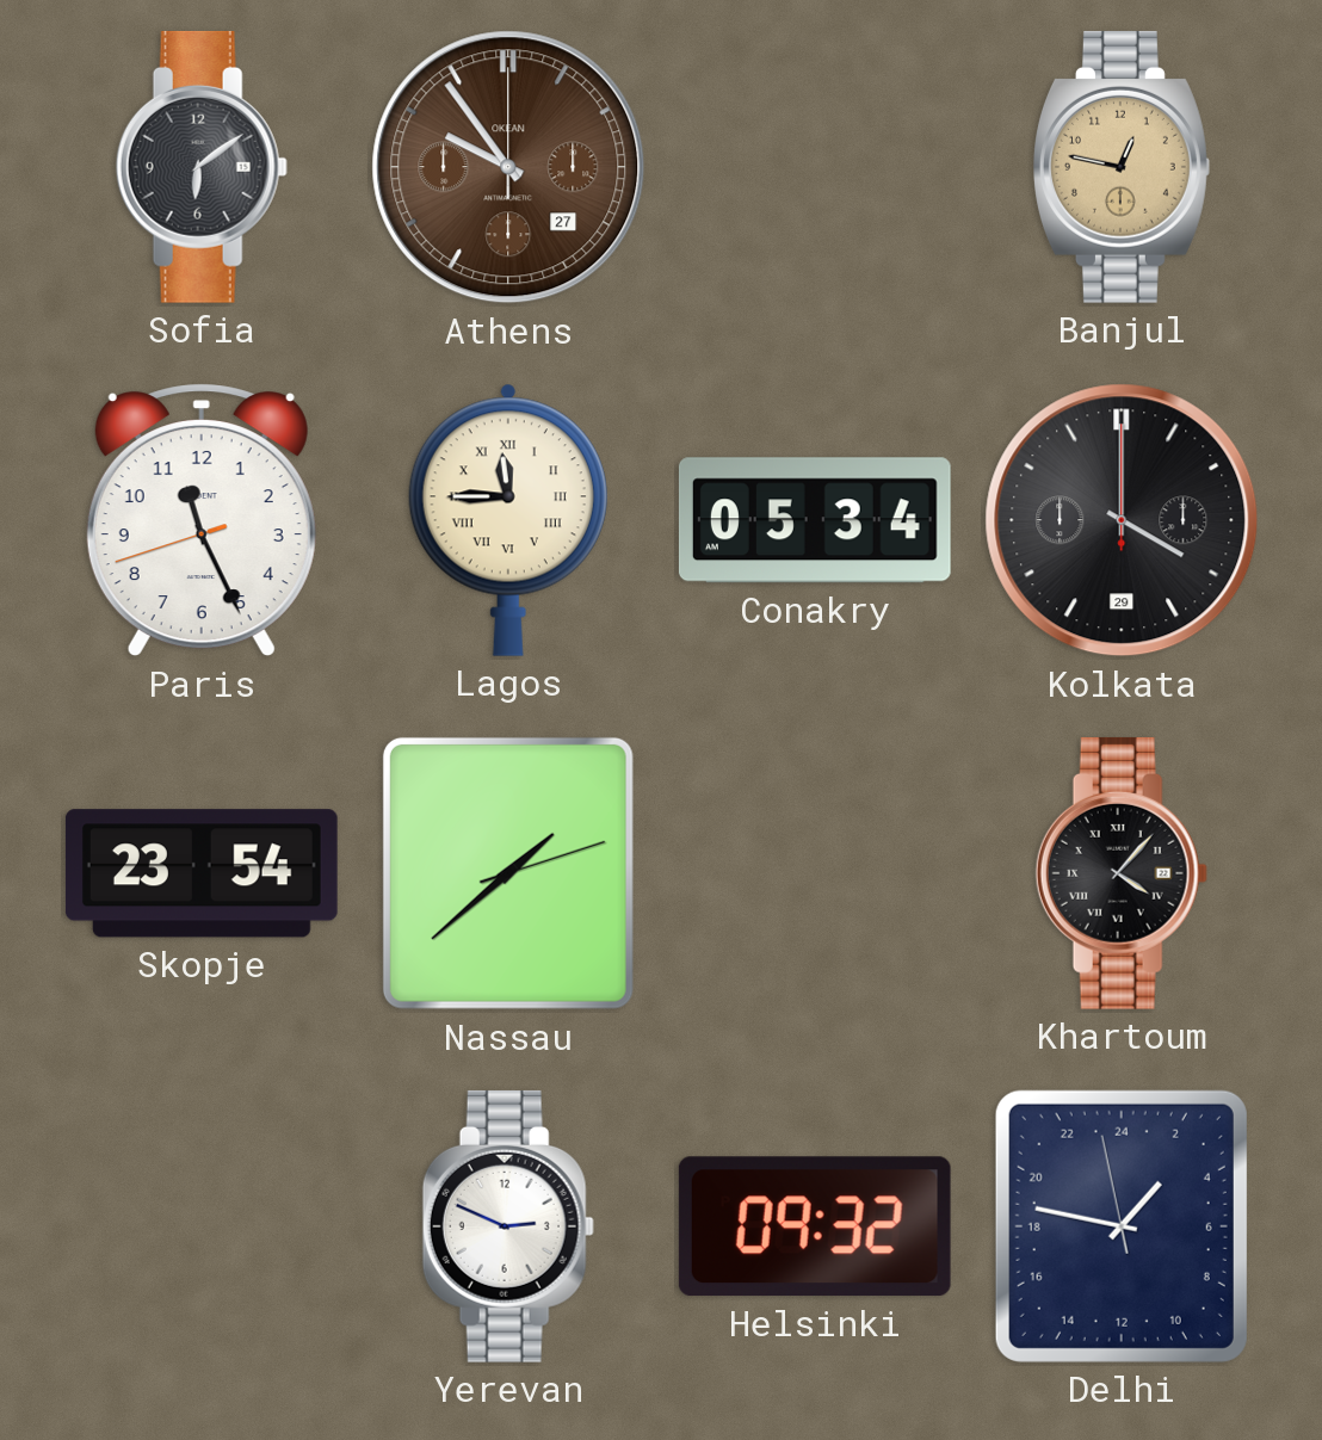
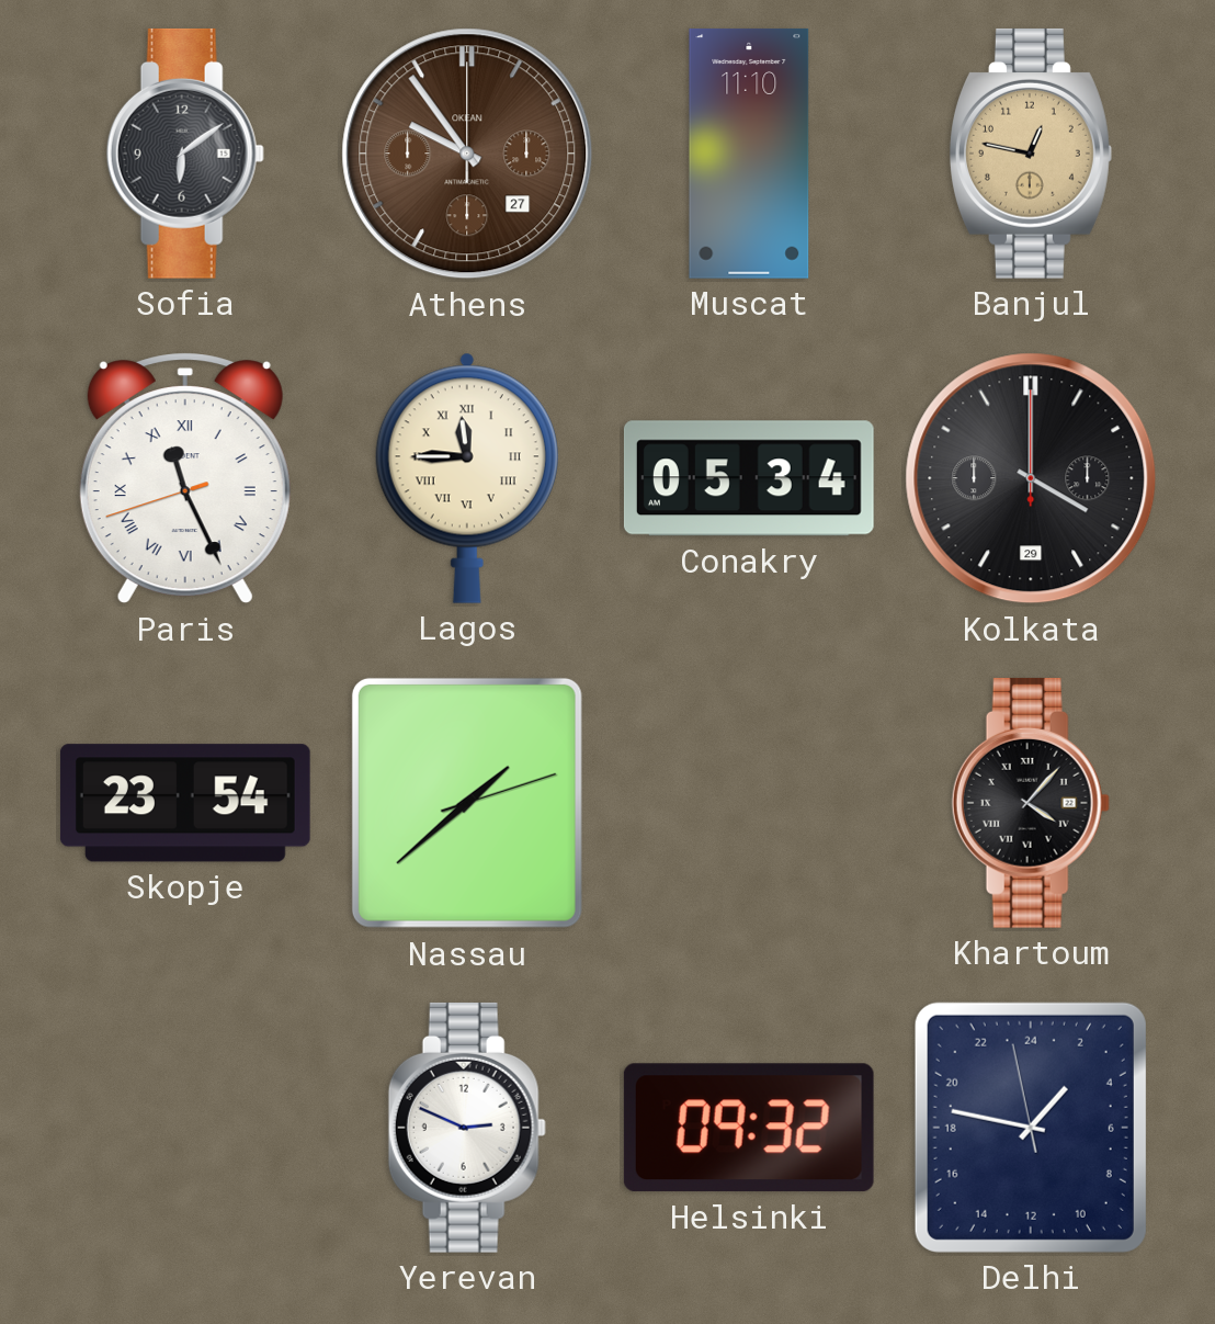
Muscat: none -> 11:10
Paris numerals: Arabic -> Roman
